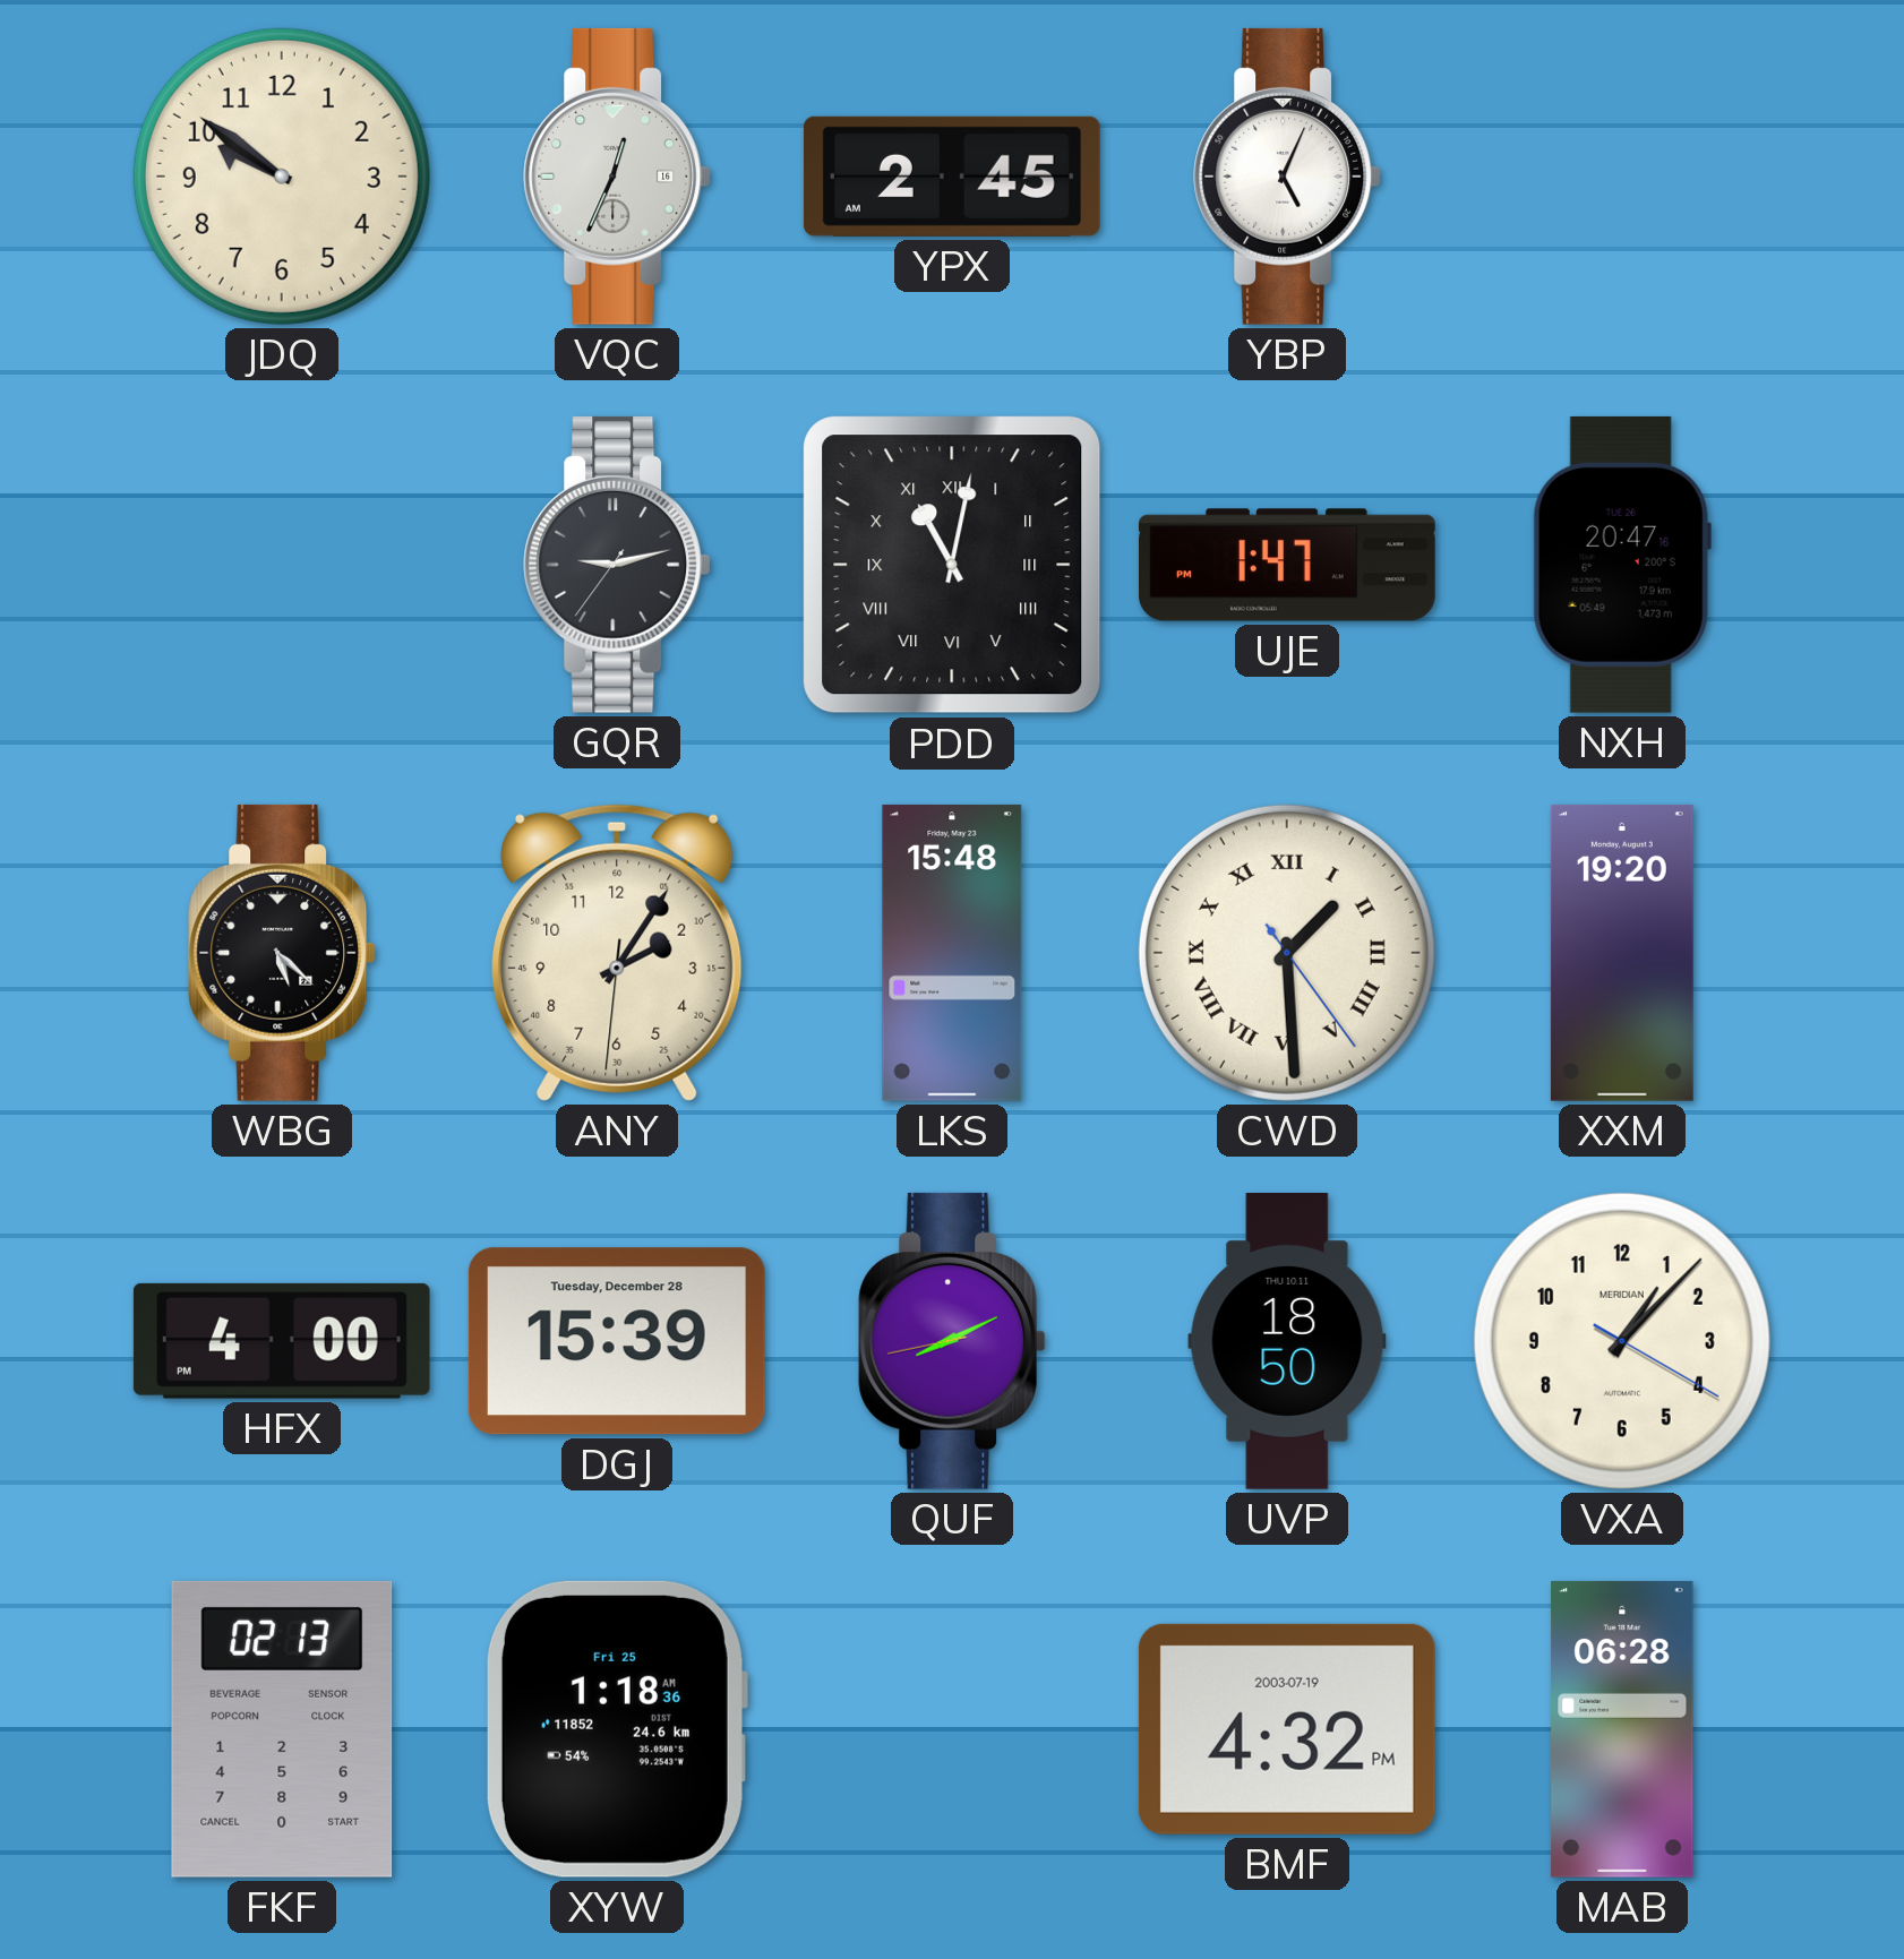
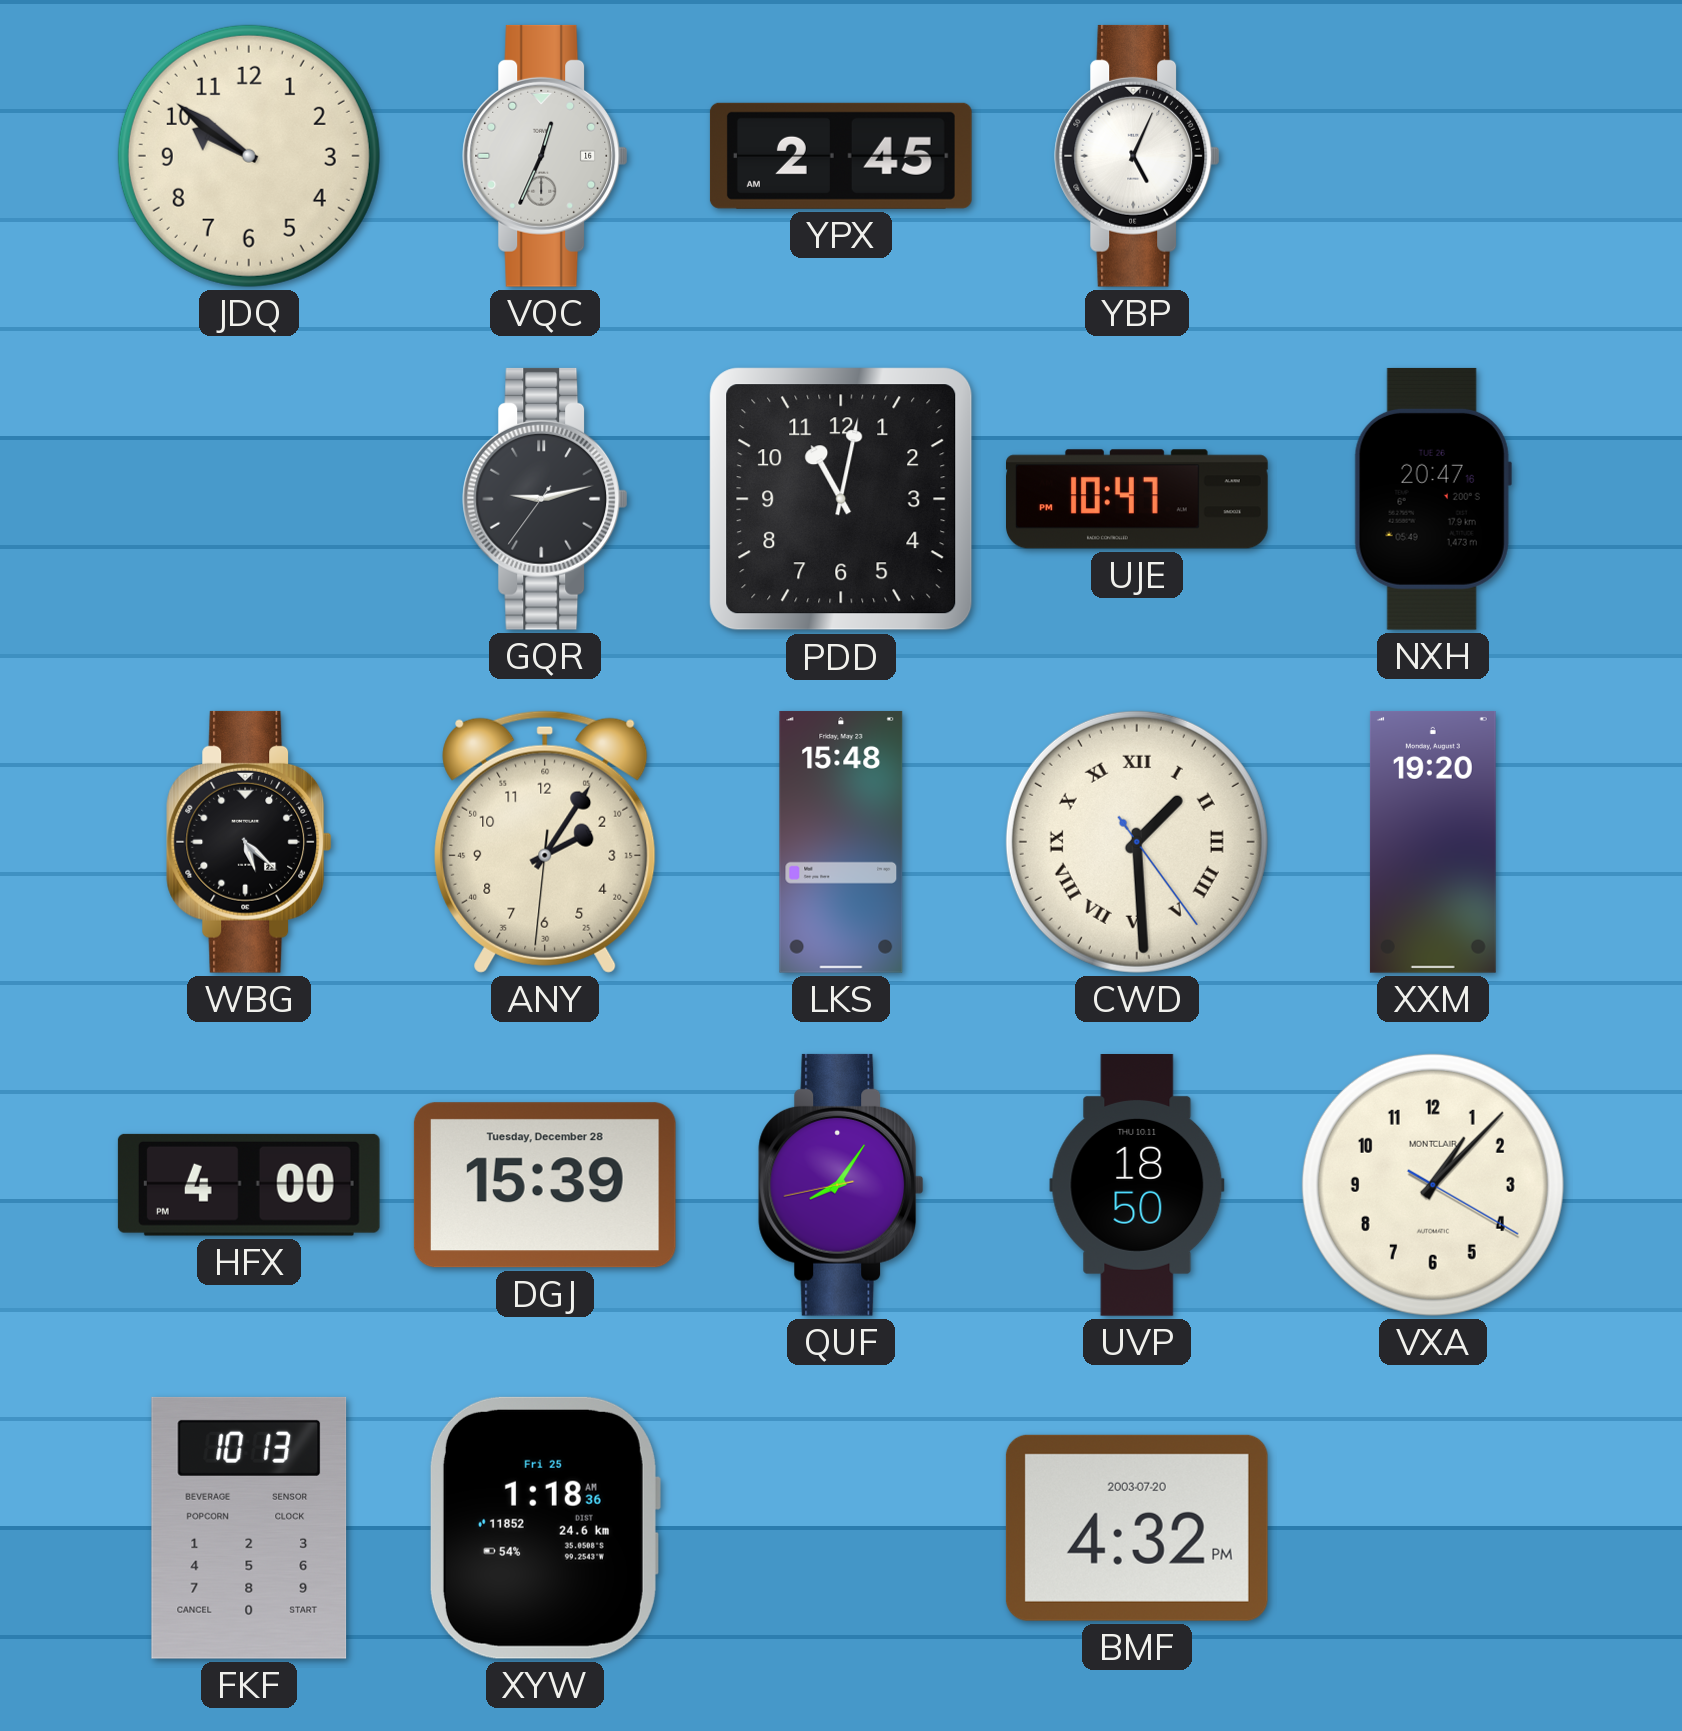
PDD numerals: Roman -> Arabic
UJE: 1:47 -> 10:47
QUF: 8:10 -> 8:05
VXA brand: MERIDIAN -> MONTCLAIR
FKF: 02:13 -> 10:13
BMF date: 2003-07-19 -> 2003-07-20
MAB: 06:28 -> none
